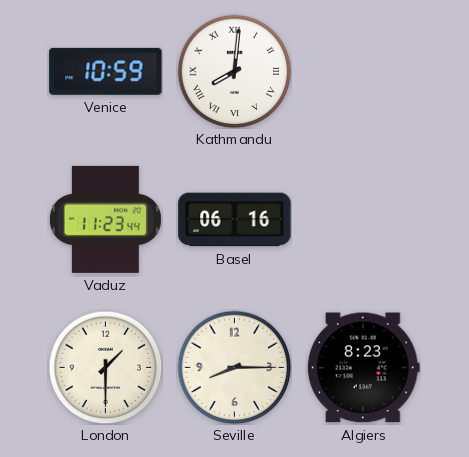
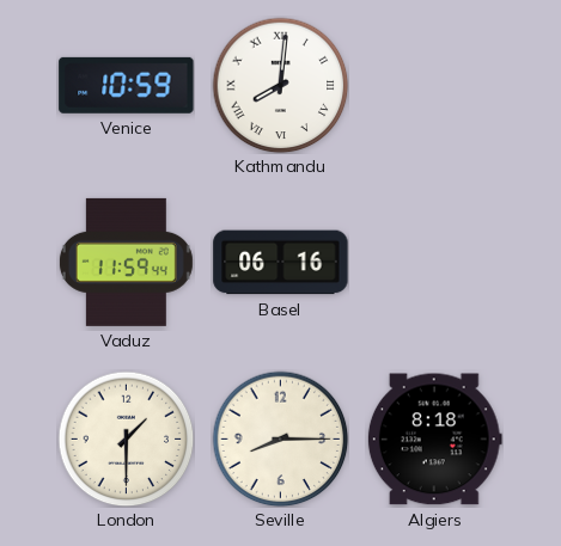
Vaduz: 11:23 -> 11:59
Algiers: 8:23 -> 8:18
